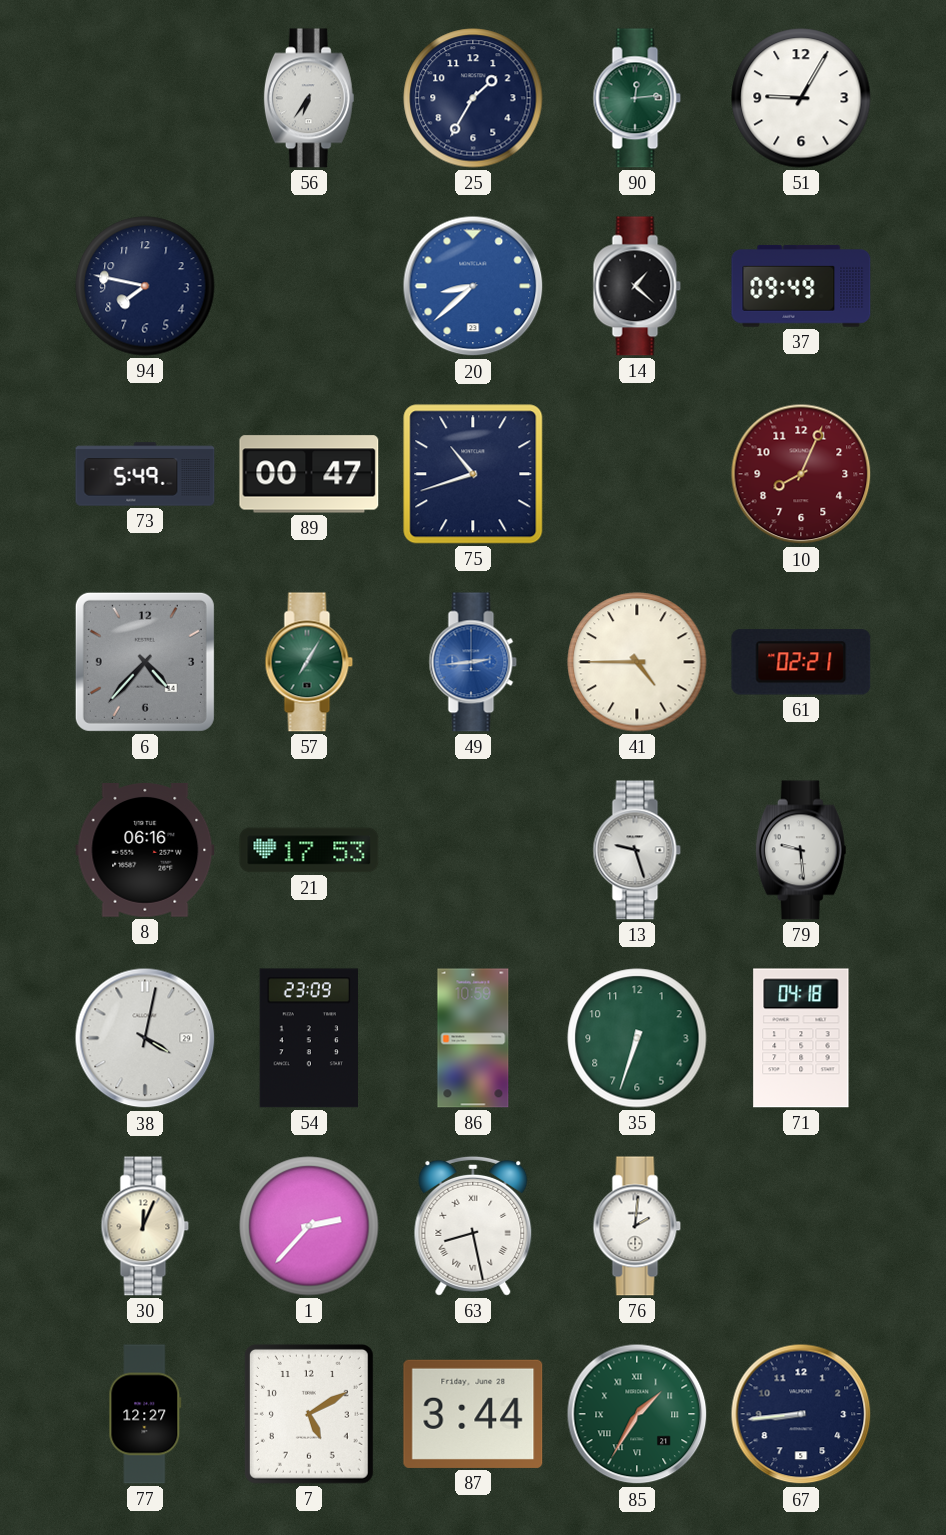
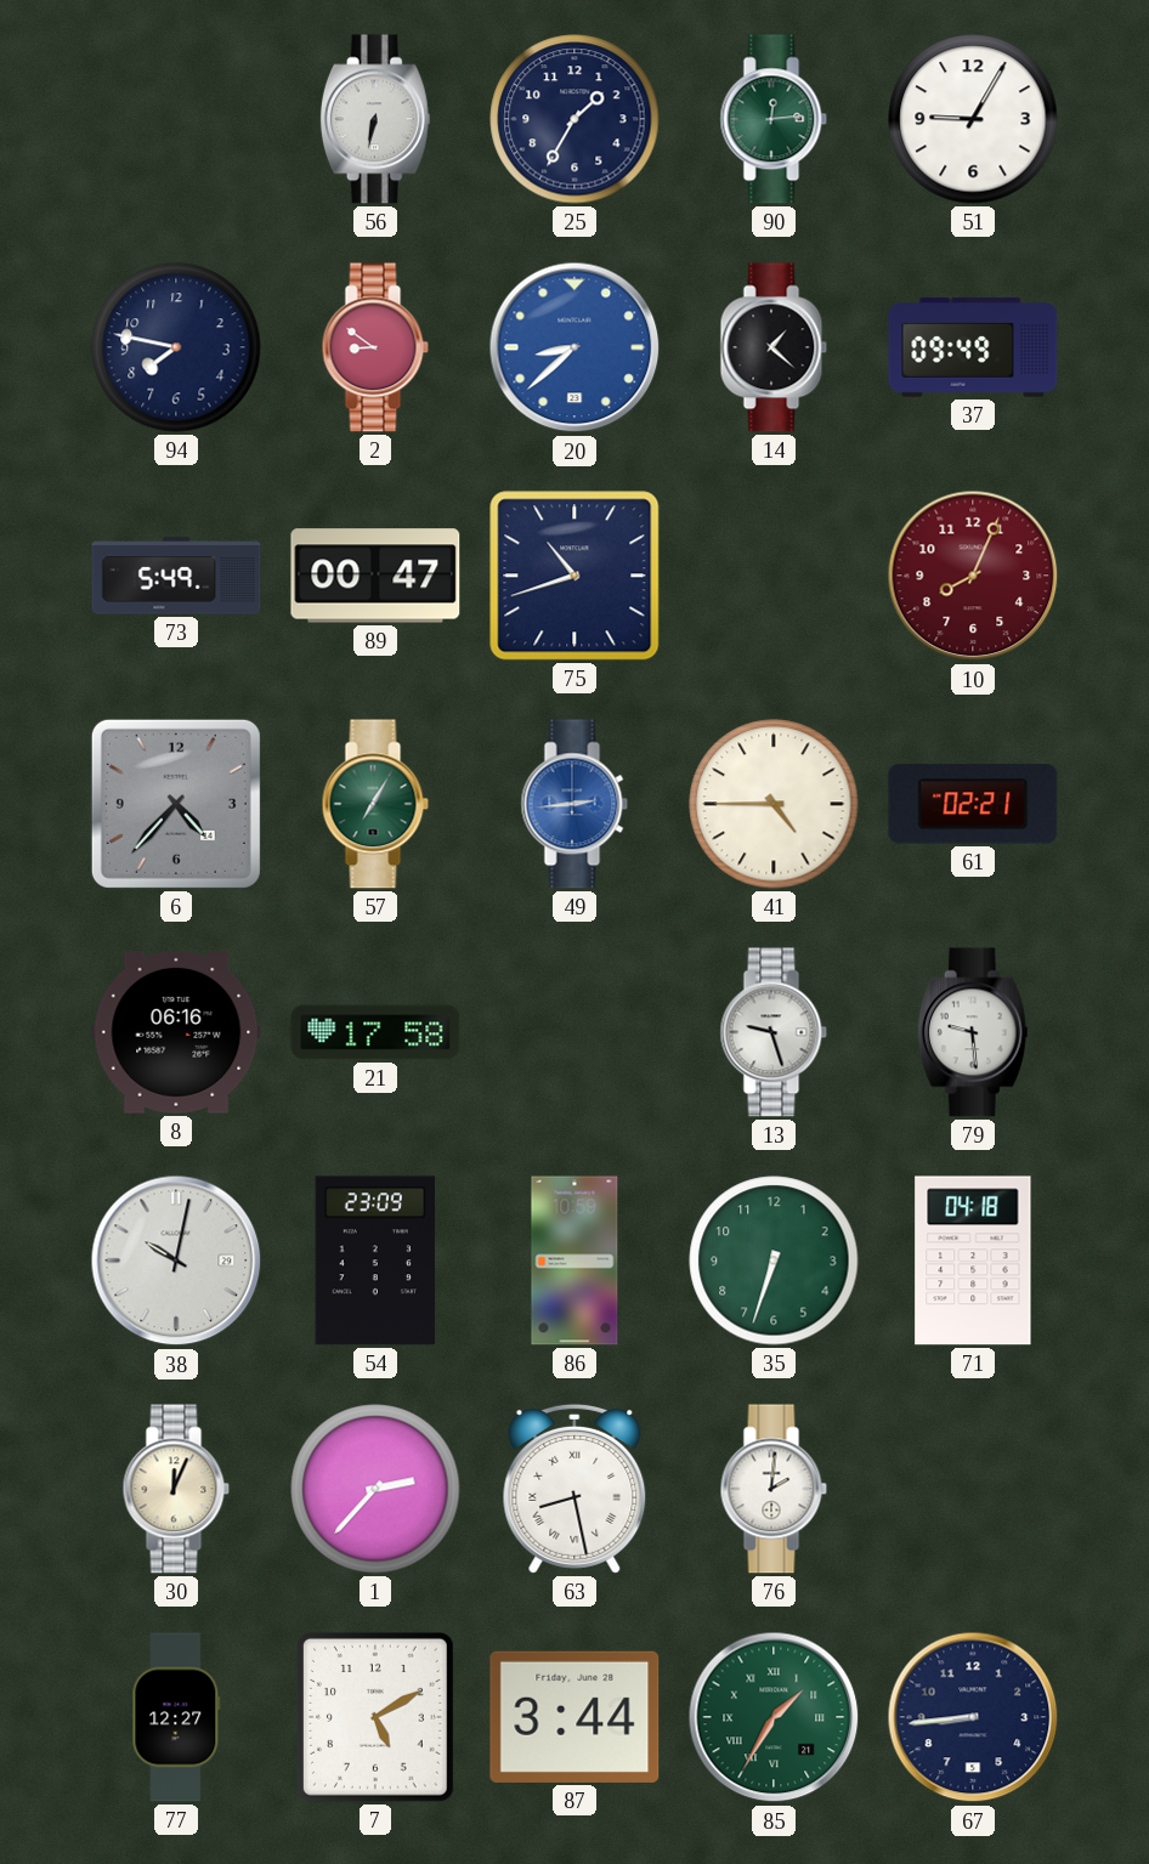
56: 6:36 -> 6:32
2: none -> 8:51
21: 17:53 -> 17:58
38: 4:02 -> 10:02
